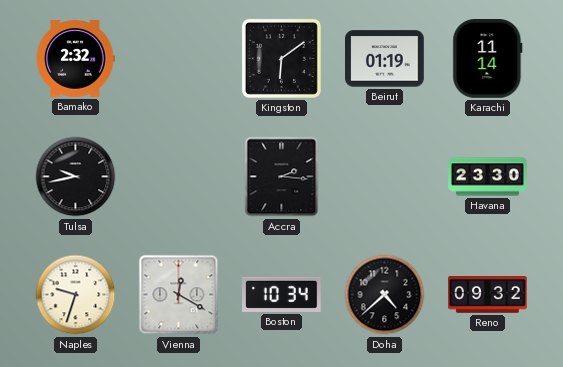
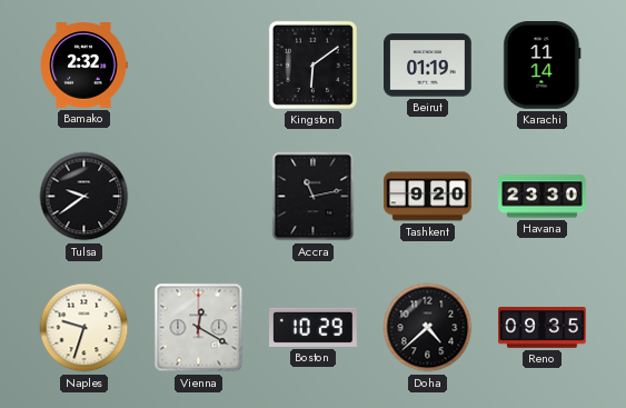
Tulsa: 9:43 -> 9:39
Accra: 2:16 -> 11:13
Tashkent: none -> 9:20
Boston: 10:34 -> 10:29
Reno: 09:32 -> 09:35
